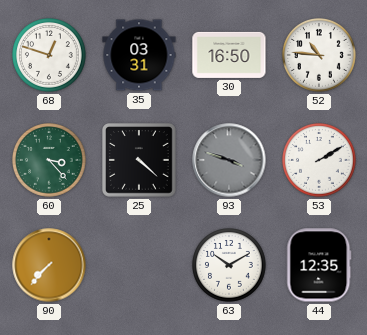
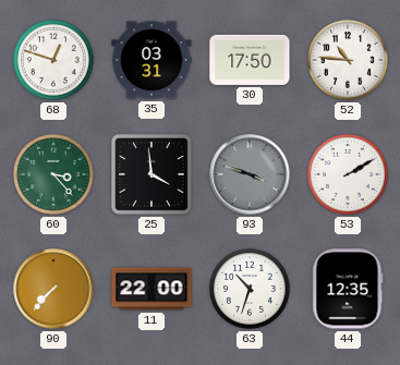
30: 16:50 -> 17:50
25: 4:22 -> 3:59
11: none -> 22:00
63: 10:10 -> 10:33
